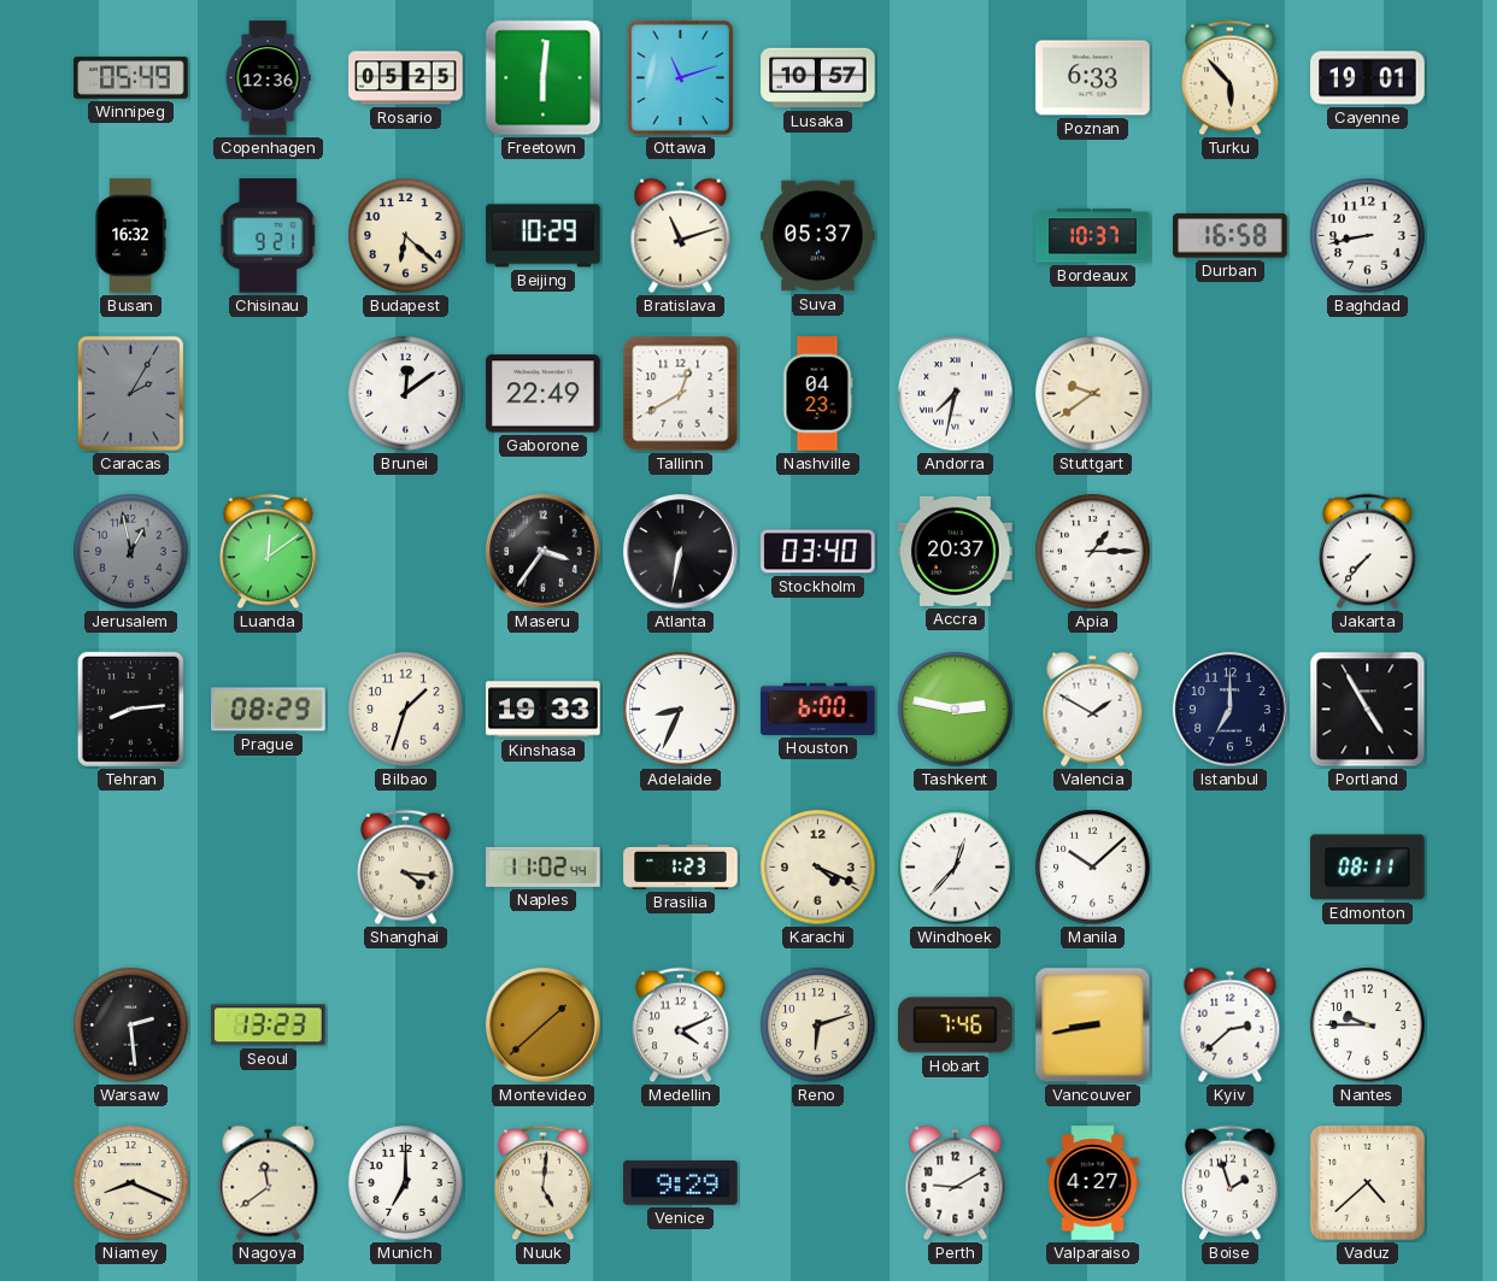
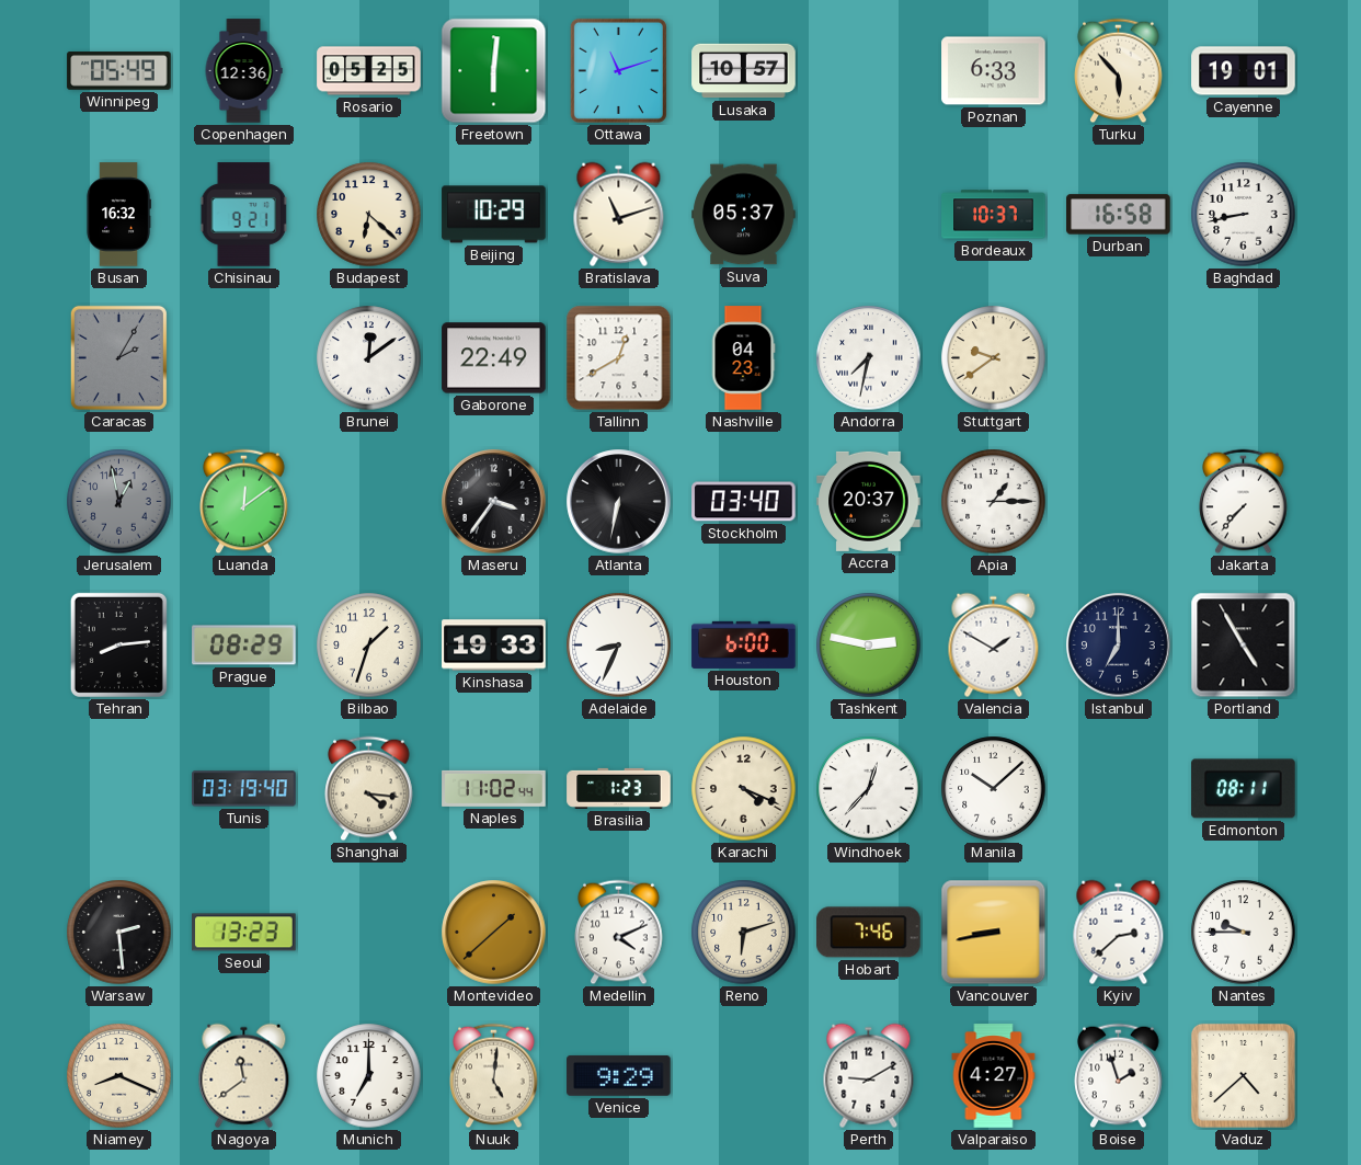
Tunis: none -> 03:19
